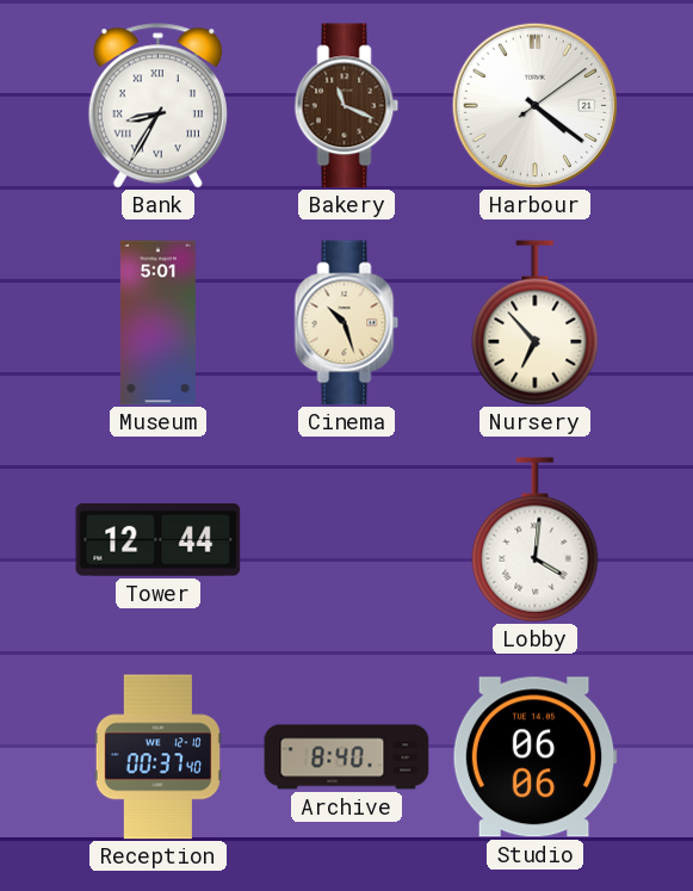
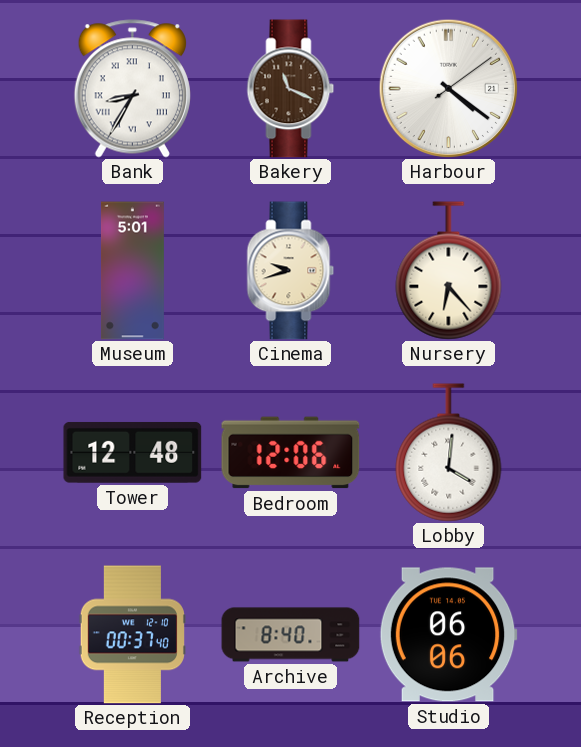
Cinema: 10:27 -> 9:42
Nursery: 6:53 -> 6:23
Tower: 12:44 -> 12:48
Bedroom: none -> 12:06
